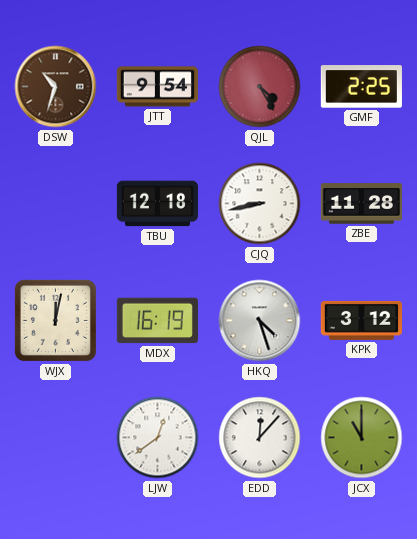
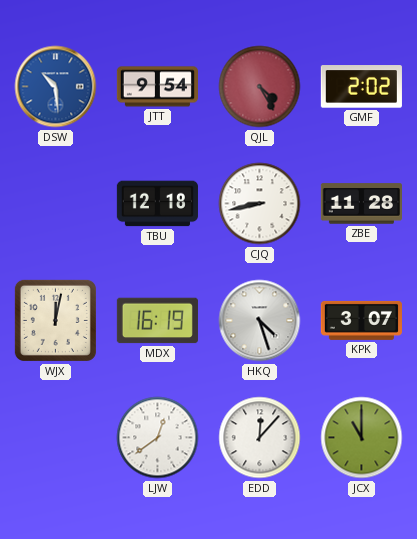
DSW: 10:33 -> 10:29
DSW dial: brown -> blue
GMF: 2:25 -> 2:02
KPK: 3:12 -> 3:07
